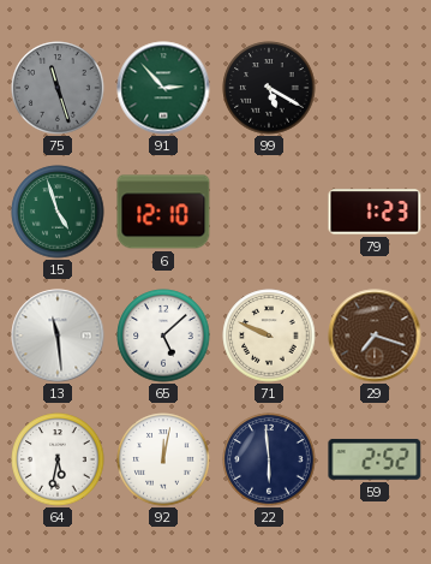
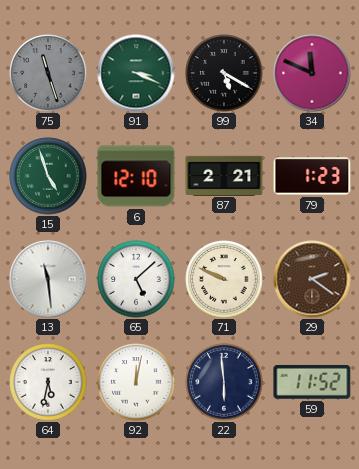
91: 2:53 -> 3:19
34: none -> 11:49
87: none -> 2:21
29: 7:18 -> 2:21
59: 2:52 -> 11:52
